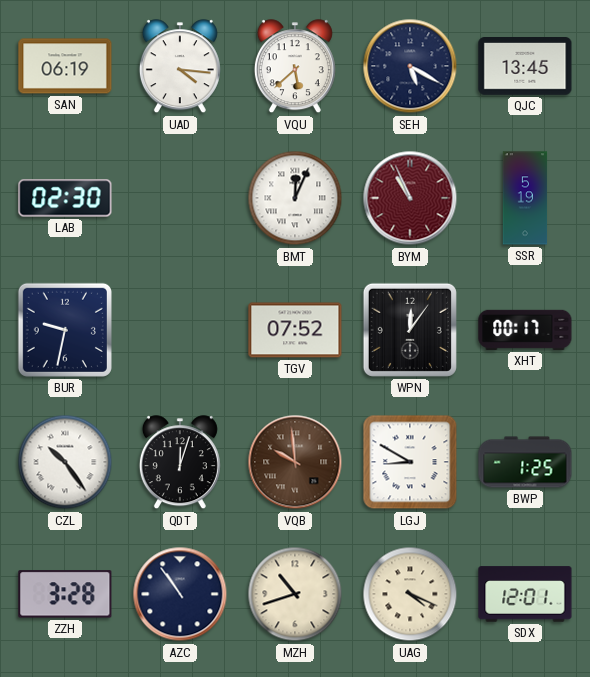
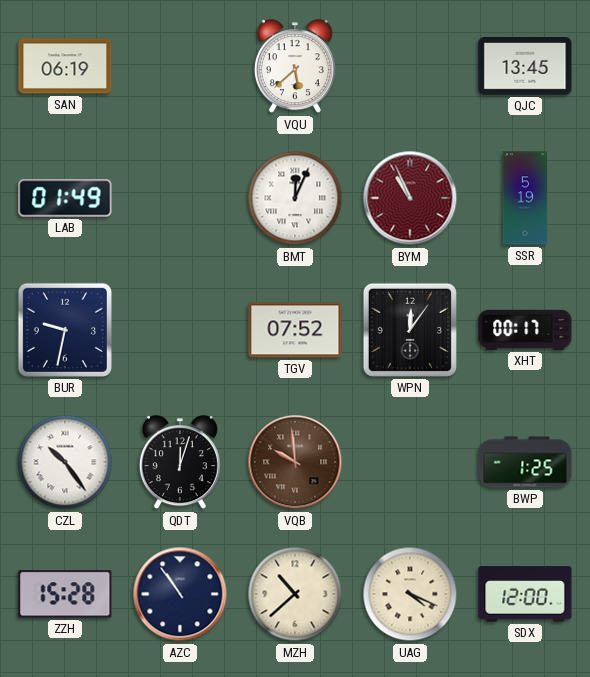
UAD: 4:16 -> none
SEH: 5:20 -> none
LAB: 02:30 -> 01:49
LGJ: 8:50 -> none
ZZH: 3:28 -> 15:28
MZH: 10:42 -> 10:38
SDX: 12:01 -> 12:00
